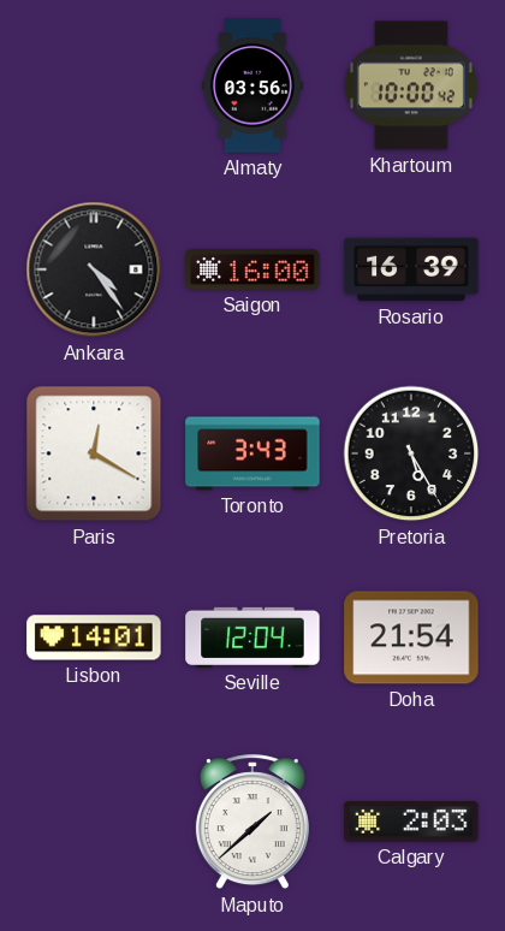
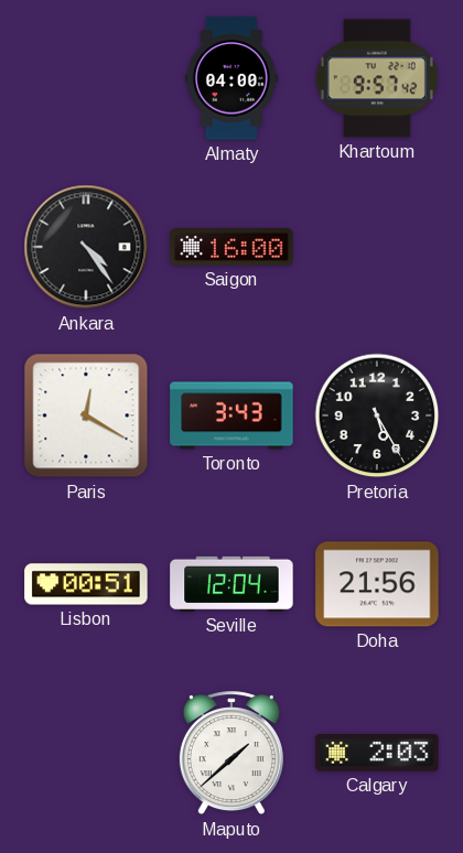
Almaty: 03:56 -> 04:00
Khartoum: 10:00 -> 9:57
Rosario: 16:39 -> none
Lisbon: 14:01 -> 00:51
Doha: 21:54 -> 21:56
